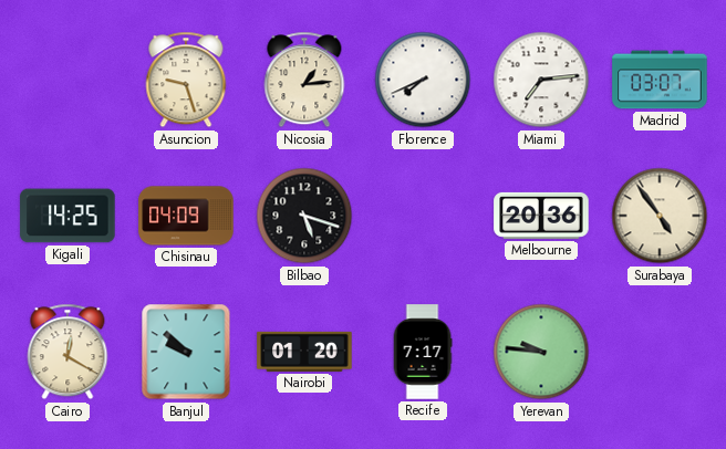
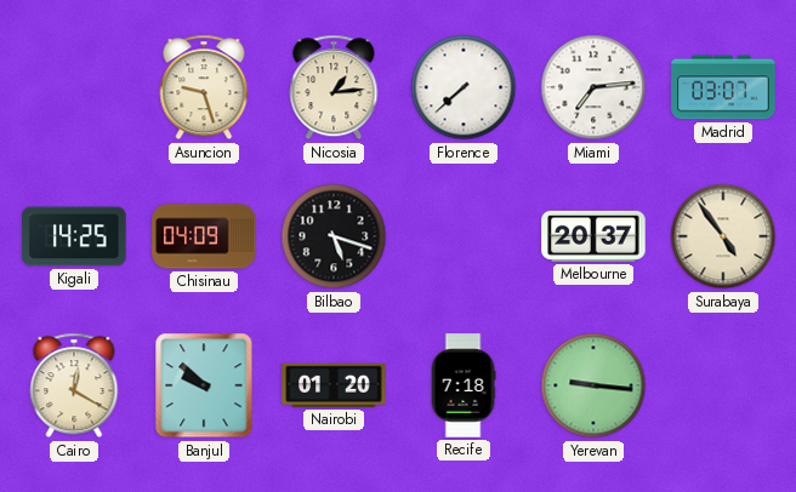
Florence: 7:41 -> 7:38
Melbourne: 20:36 -> 20:37
Recife: 7:17 -> 7:18
Yerevan: 9:46 -> 9:16
